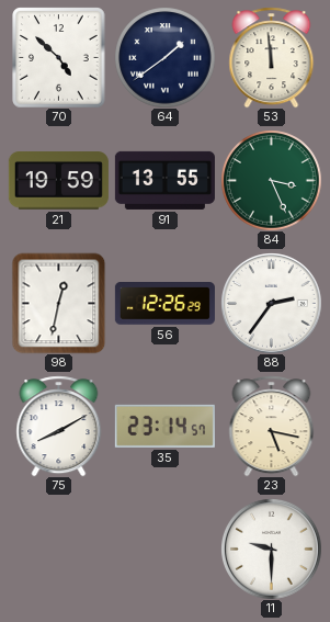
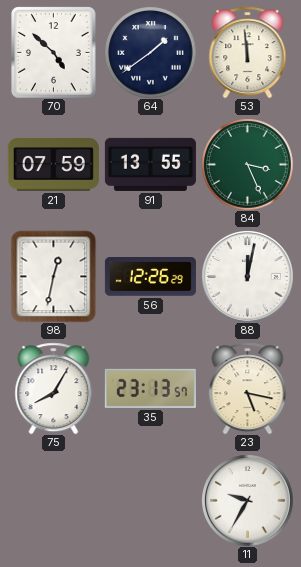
21: 19:59 -> 07:59
88: 2:36 -> 12:02
75: 8:10 -> 8:05
35: 23:14 -> 23:13
11: 9:30 -> 9:35
